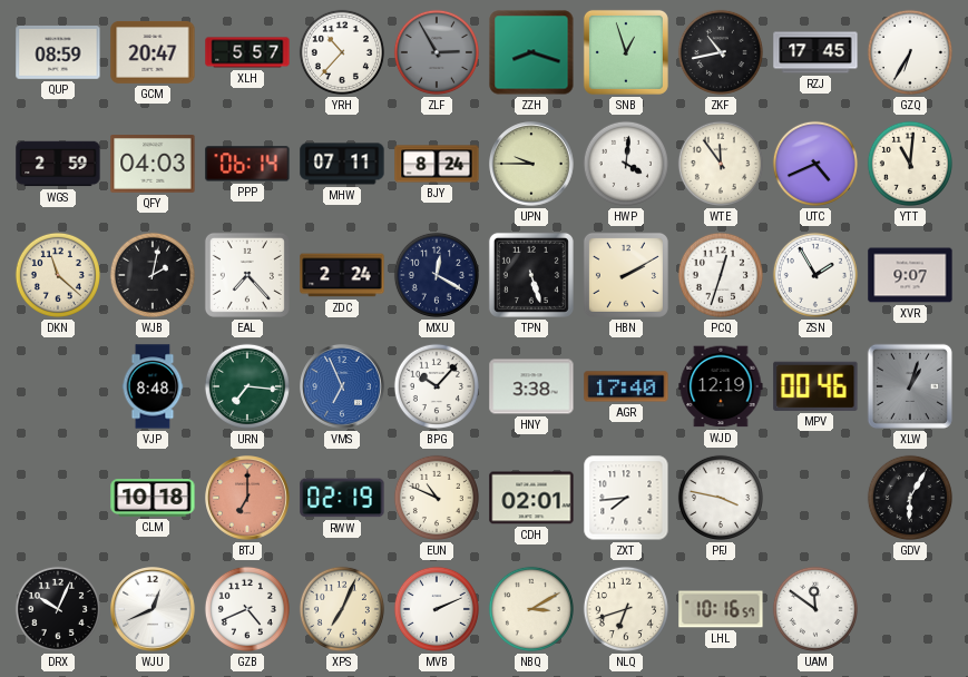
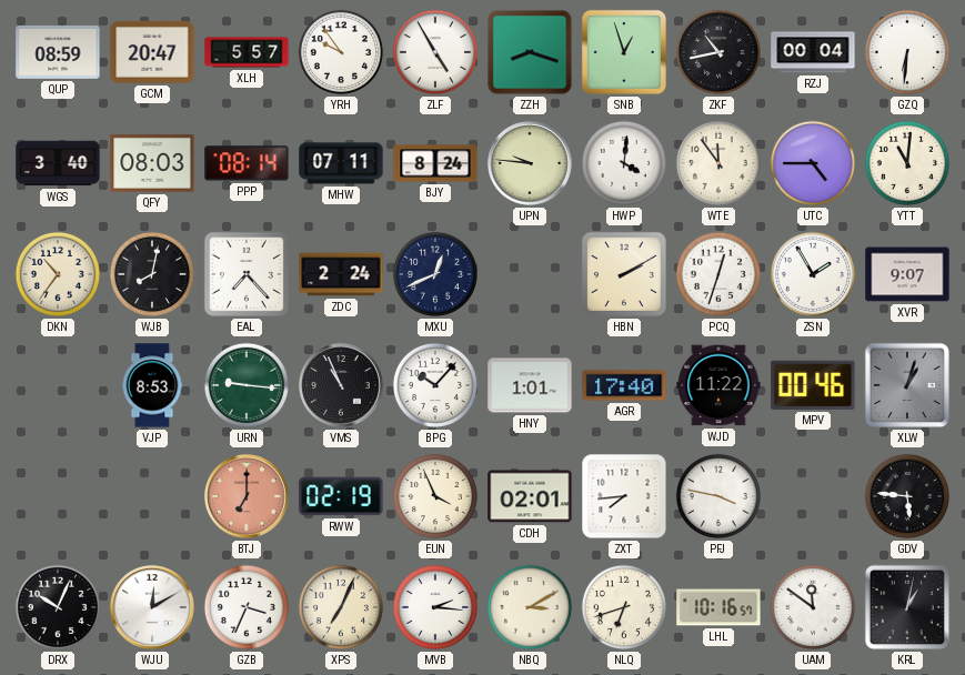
YRH: 10:37 -> 9:54
ZLF: 2:55 -> 4:55
ZLF dial: grey -> white
RZJ: 17:45 -> 00:04
GZQ: 6:35 -> 6:31
WGS: 2:59 -> 3:40
QFY: 04:03 -> 08:03
PPP: 06:14 -> 08:14
UPN: 9:45 -> 9:46
UTC: 4:41 -> 4:45
DKN: 11:22 -> 10:36
WJB: 2:02 -> 8:02
MXU: 12:20 -> 12:41
TPN: 5:27 -> none
VJP: 8:48 -> 8:53
URN: 7:16 -> 9:16
VMS: 6:56 -> 10:56
VMS dial: blue -> black
HNY: 3:38 -> 1:01
WJD: 12:19 -> 11:22
CLM: 10:18 -> none
EUN: 10:49 -> 3:56
GDV: 6:05 -> 5:46
WJU: 12:41 -> 12:10
GZB: 4:41 -> 3:34
MVB: 2:11 -> 2:16
KRL: none -> 1:02
